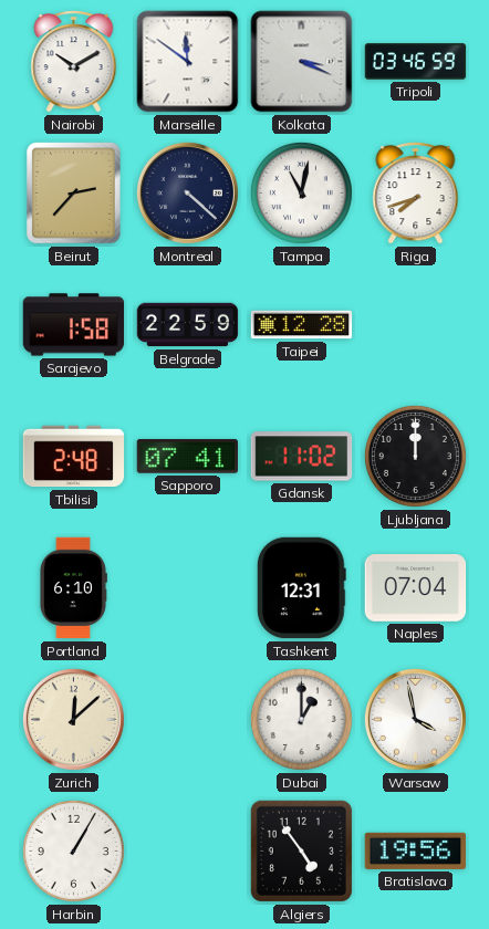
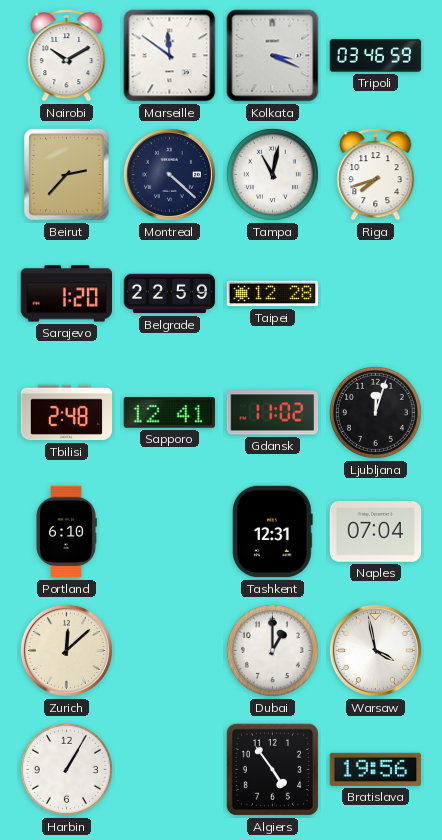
Sarajevo: 1:58 -> 1:20
Sapporo: 07:41 -> 12:41
Ljubljana: 12:00 -> 12:03
